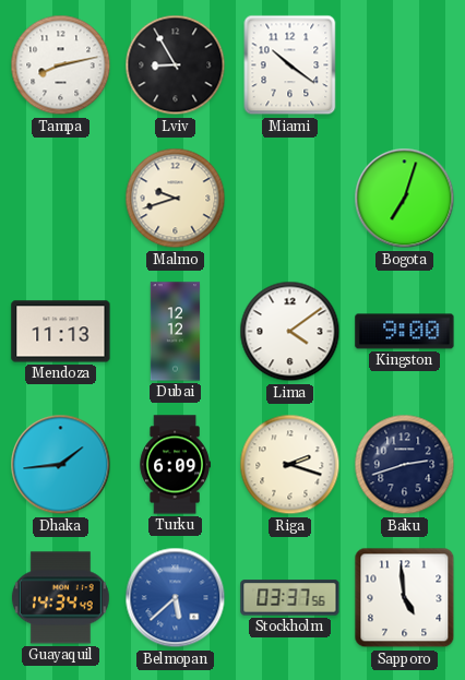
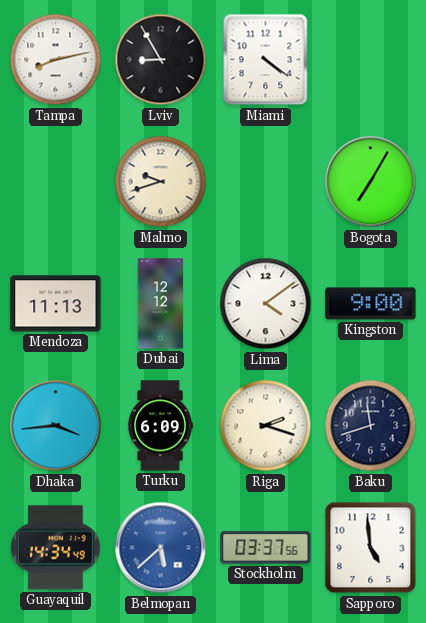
Miami: 10:21 -> 4:21
Bogota: 7:03 -> 7:05
Dhaka: 1:44 -> 3:44
Baku: 2:42 -> 11:42
